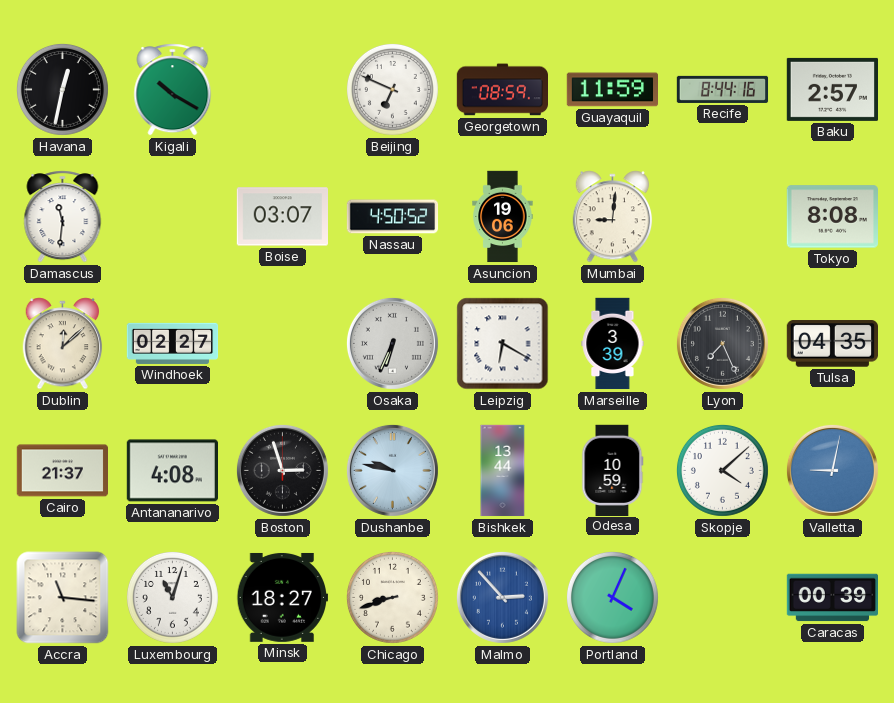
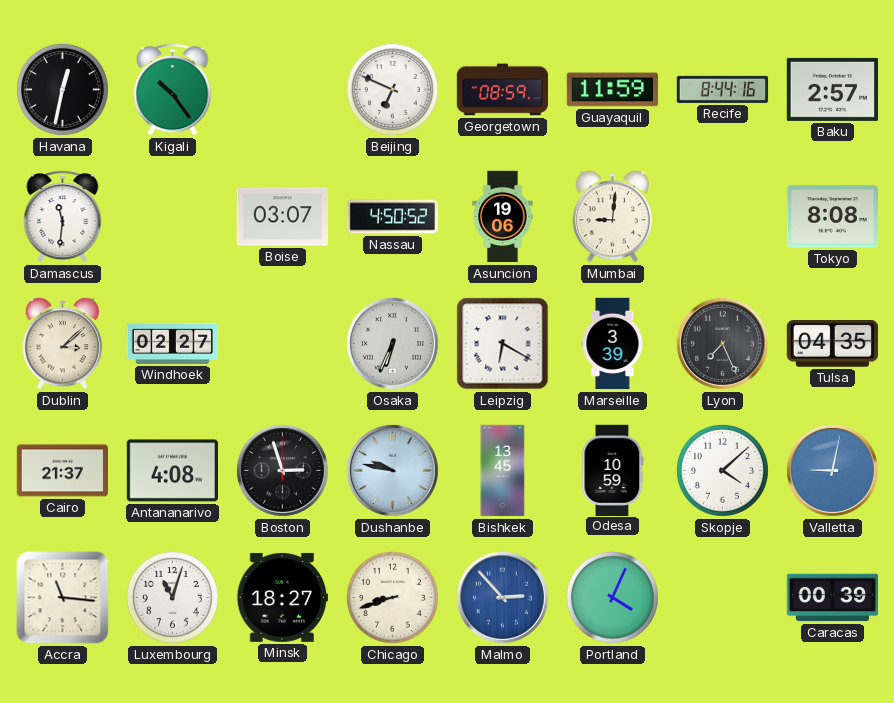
Kigali: 10:20 -> 10:24
Dublin: 12:08 -> 3:08
Bishkek: 13:44 -> 13:45
